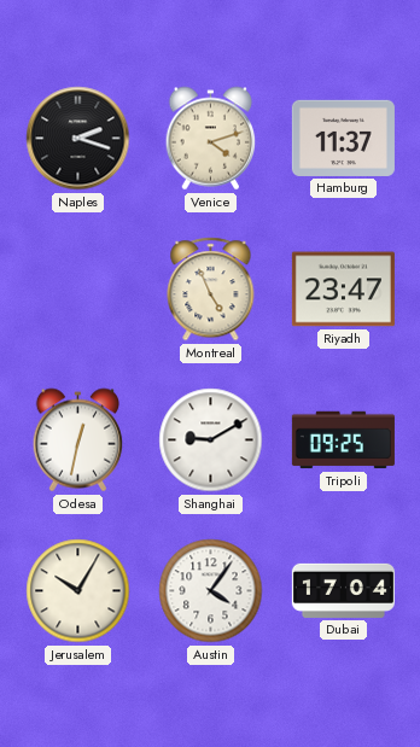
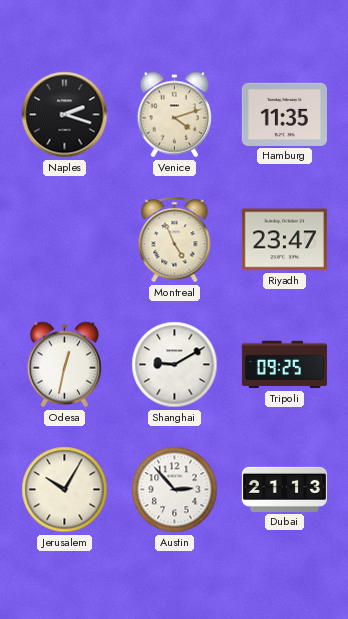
Hamburg: 11:37 -> 11:35
Austin: 4:06 -> 2:53
Dubai: 17:04 -> 21:13
